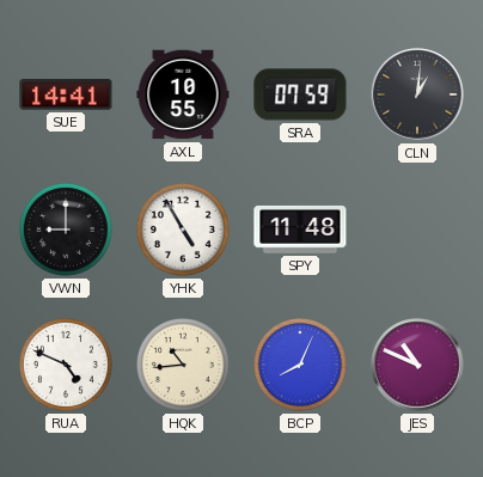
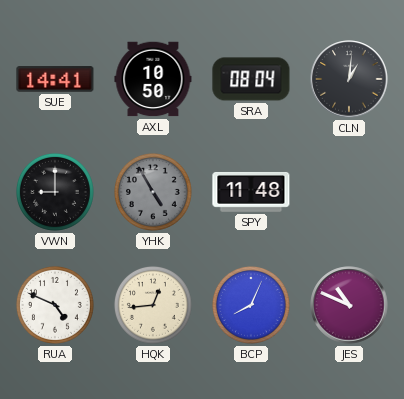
AXL: 10:55 -> 10:50
SRA: 07:59 -> 08:04
YHK dial: white -> grey
HQK: 10:44 -> 12:44
